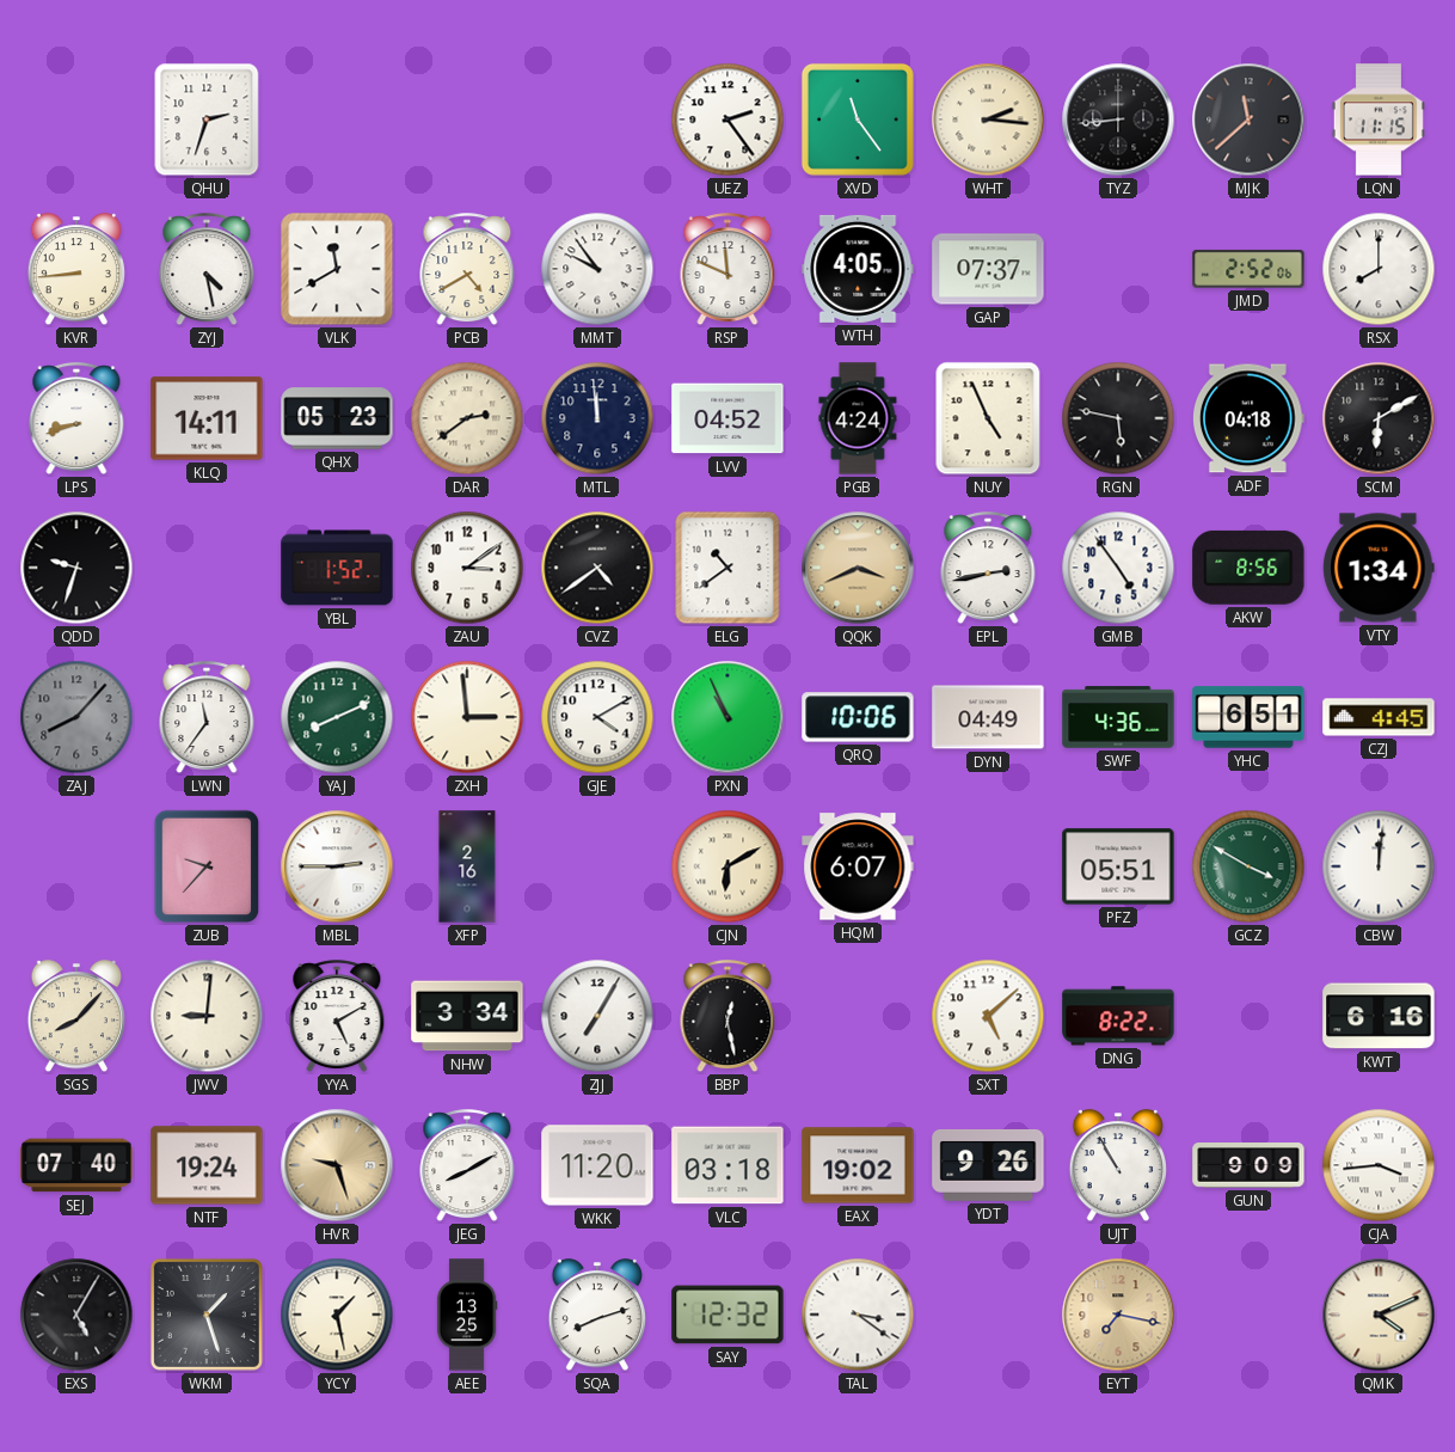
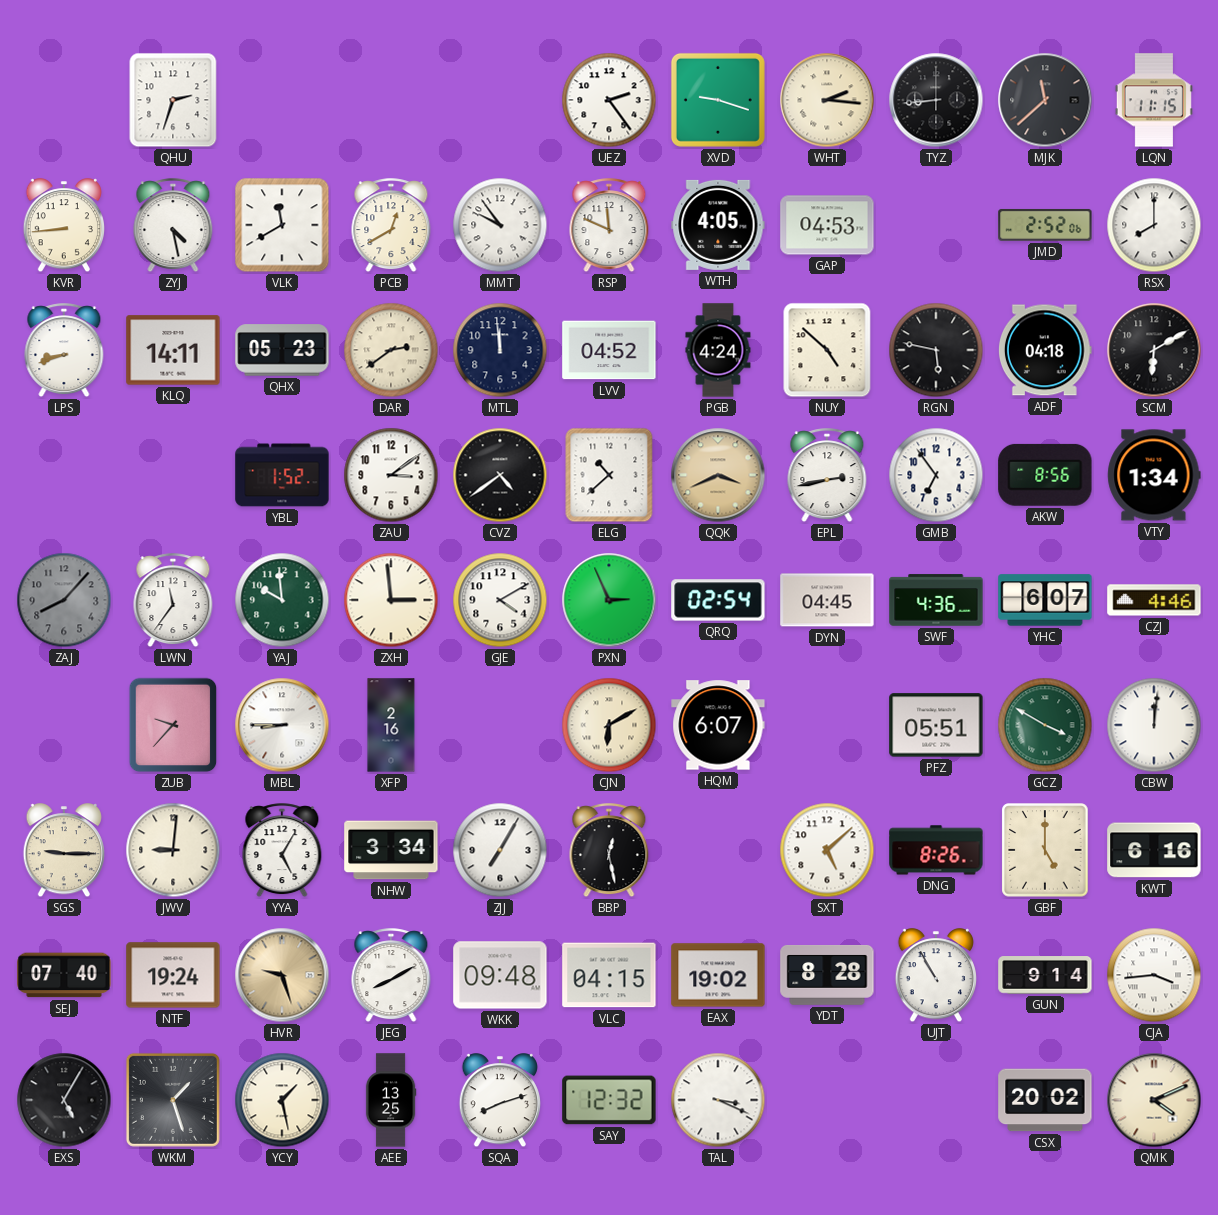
XVD: 11:24 -> 9:18
PCB: 4:40 -> 12:40
GAP: 07:37 -> 04:53
NUY: 4:56 -> 4:52
QDD: 9:33 -> none
ELG: 10:39 -> 10:38
GMB: 4:54 -> 6:54
YAJ: 8:11 -> 9:59
PXN: 10:56 -> 2:56
QRQ: 10:06 -> 02:54
DYN: 04:49 -> 04:45
YHC: 6:51 -> 6:07
CZJ: 4:45 -> 4:46
MBL: 2:45 -> 8:45
SGS: 8:07 -> 9:15
YYA: 5:10 -> 5:05
DNG: 8:22 -> 8:26
GBF: none -> 5:00
WKK: 11:20 -> 09:48
VLC: 03:18 -> 04:15
YDT: 9:26 -> 8:28
GUN: 9:09 -> 9:14
TAL: 3:21 -> 3:19
EYT: 7:17 -> none
CSX: none -> 20:02
